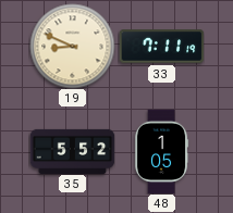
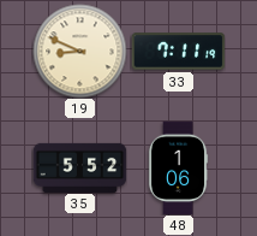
48: 1:05 -> 1:06
